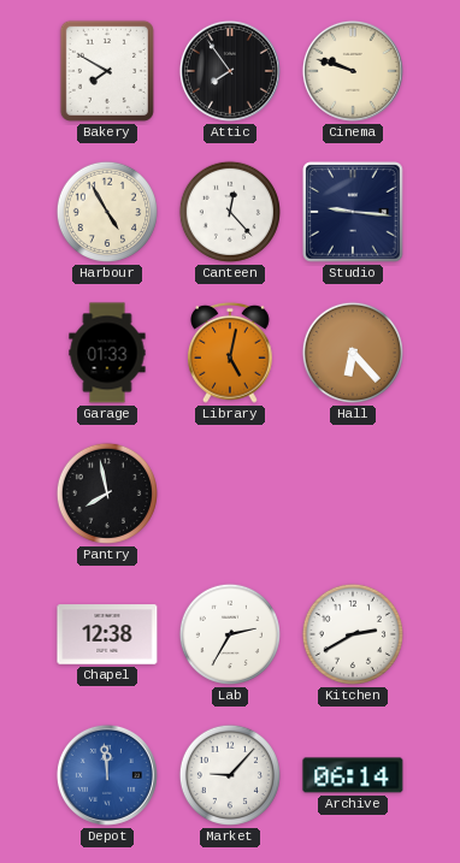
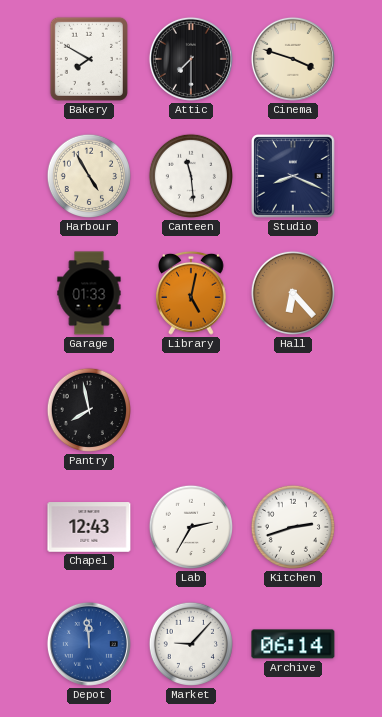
Attic: 7:54 -> 7:30
Cinema: 9:48 -> 3:48
Canteen: 12:23 -> 11:29
Studio: 9:16 -> 8:19
Chapel: 12:38 -> 12:43
Kitchen: 2:40 -> 2:42
